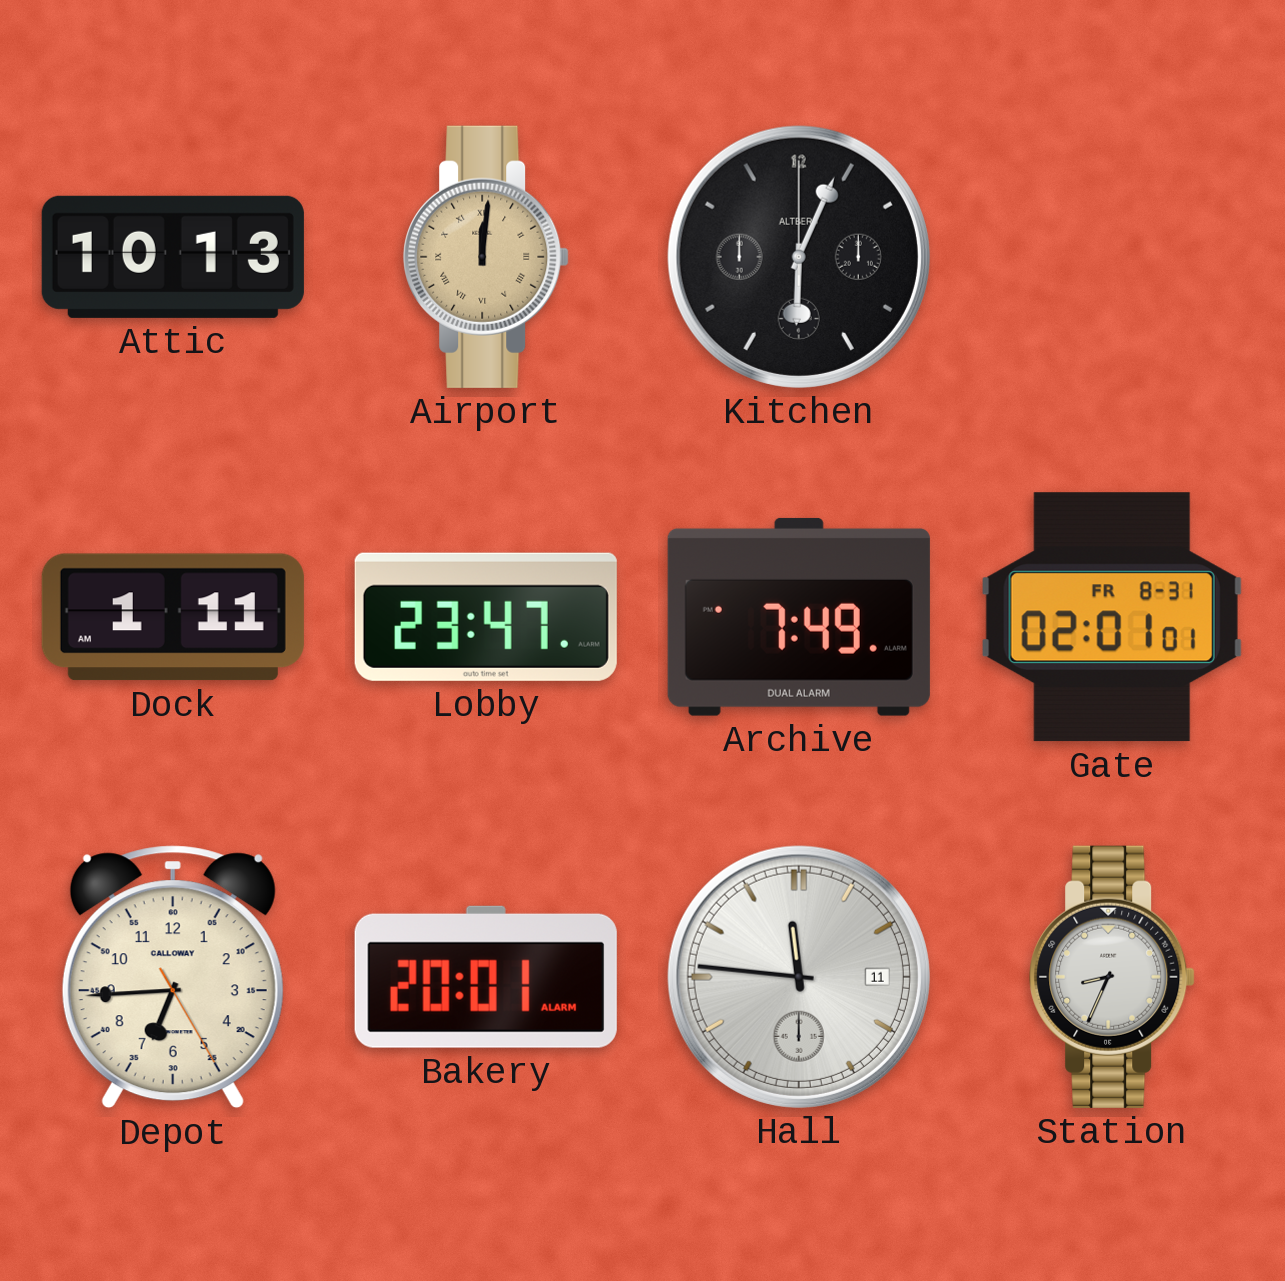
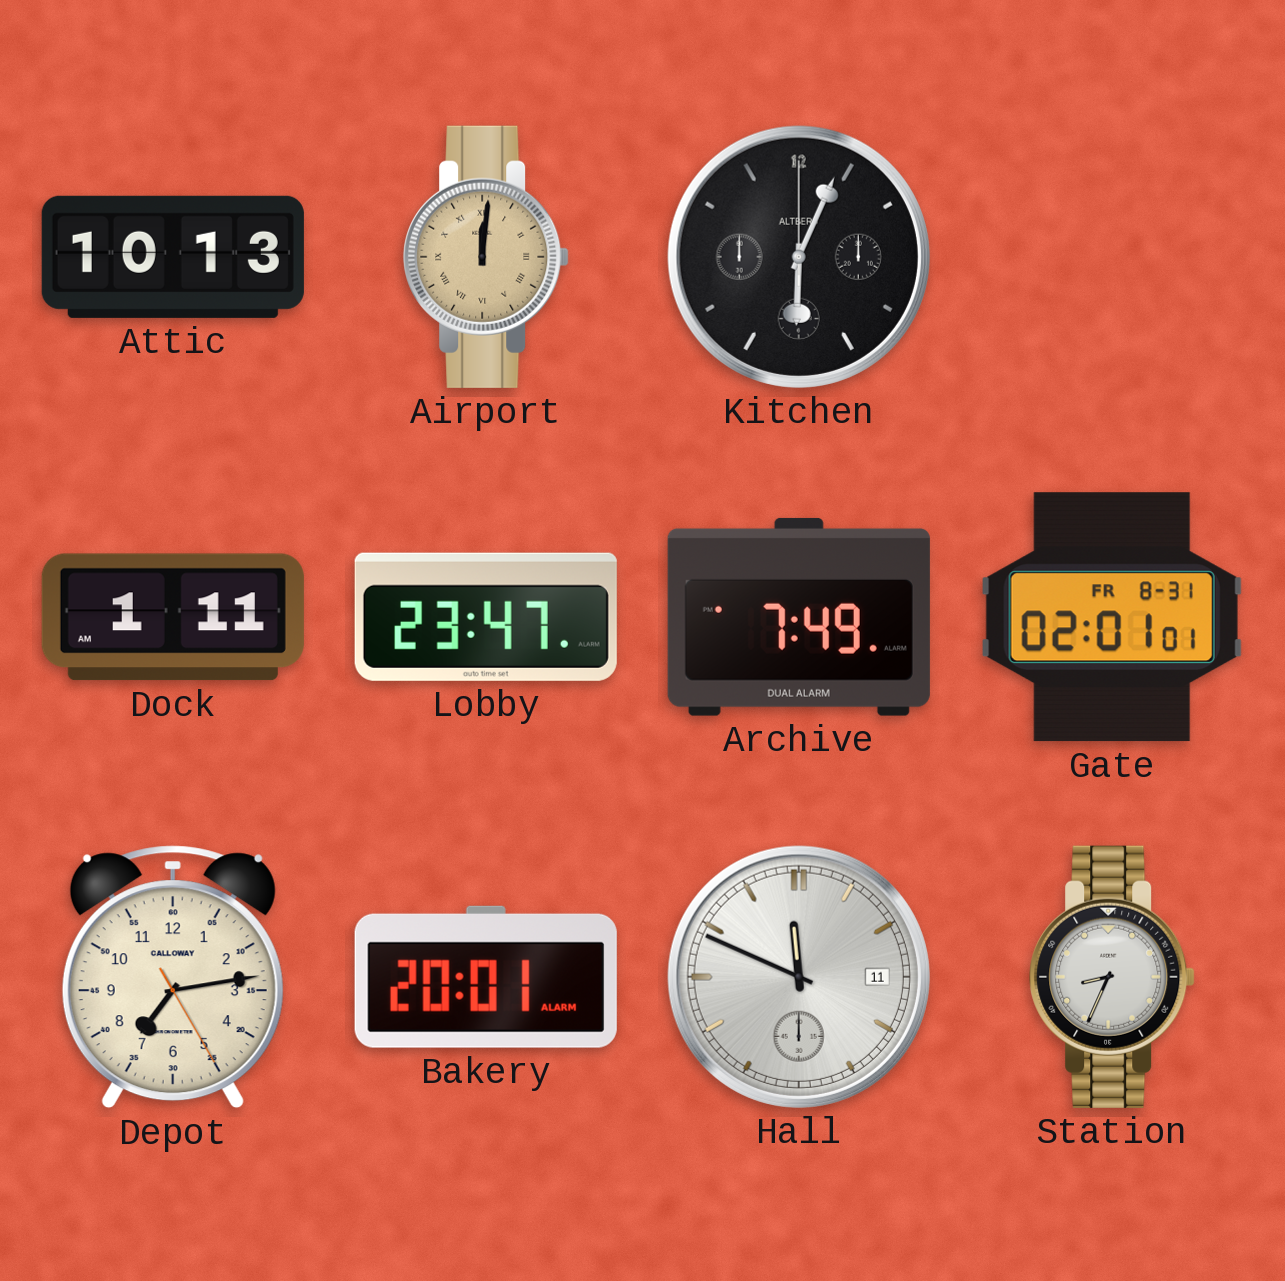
Depot: 6:44 -> 7:13
Hall: 11:46 -> 11:49
